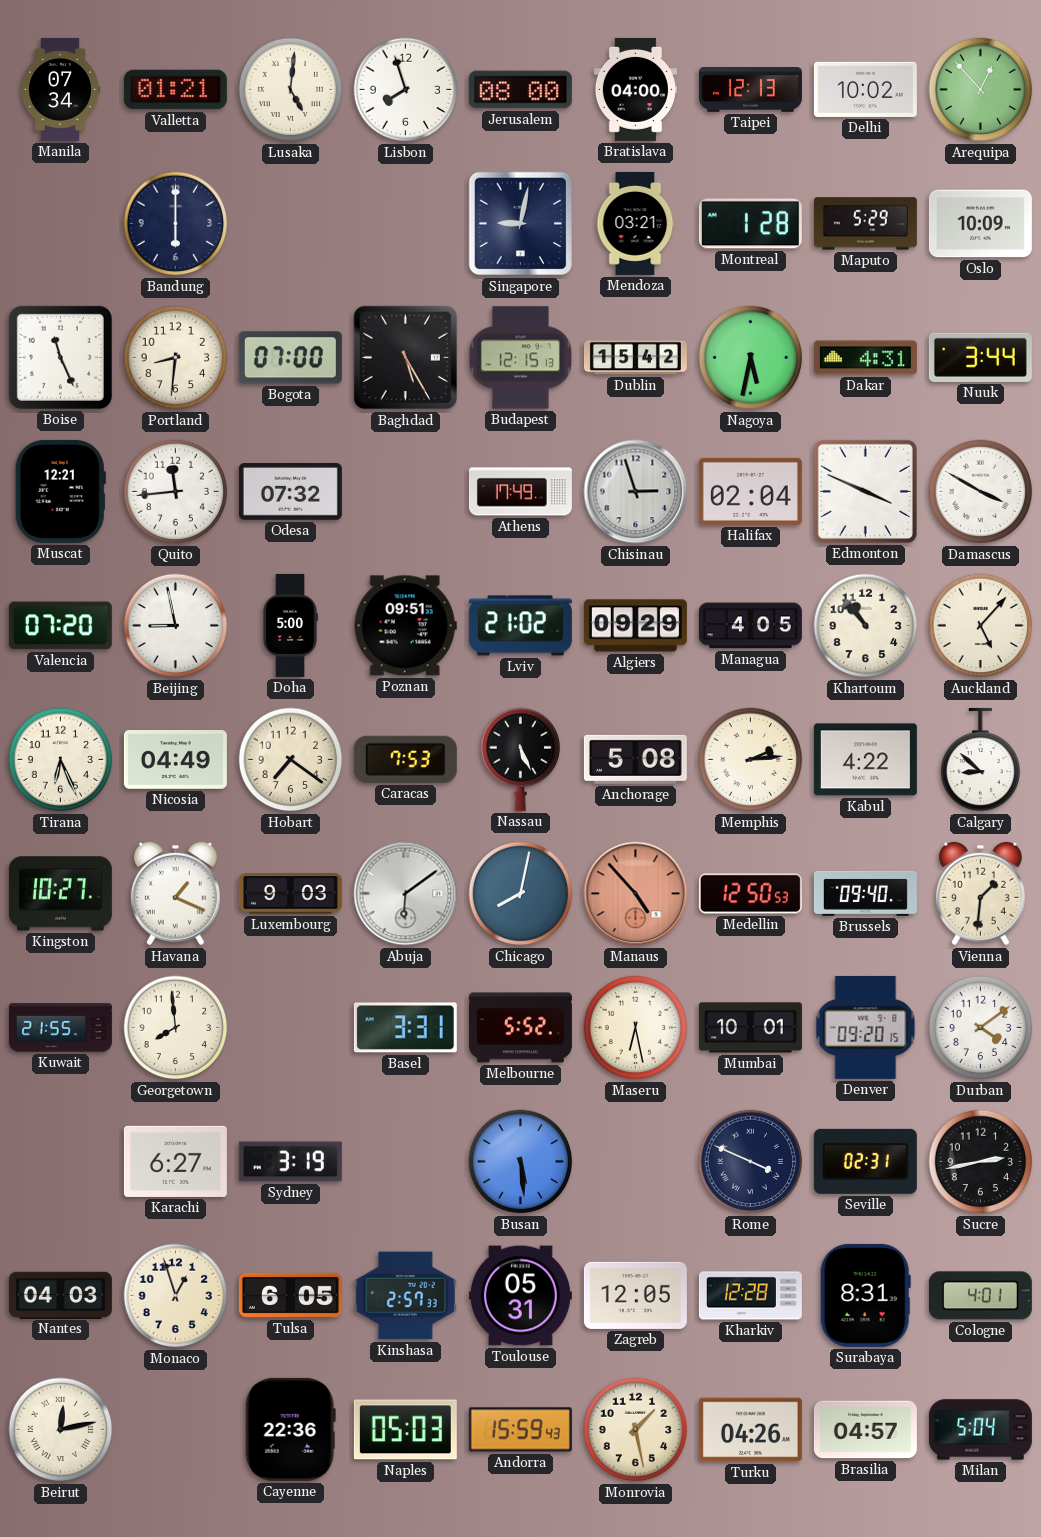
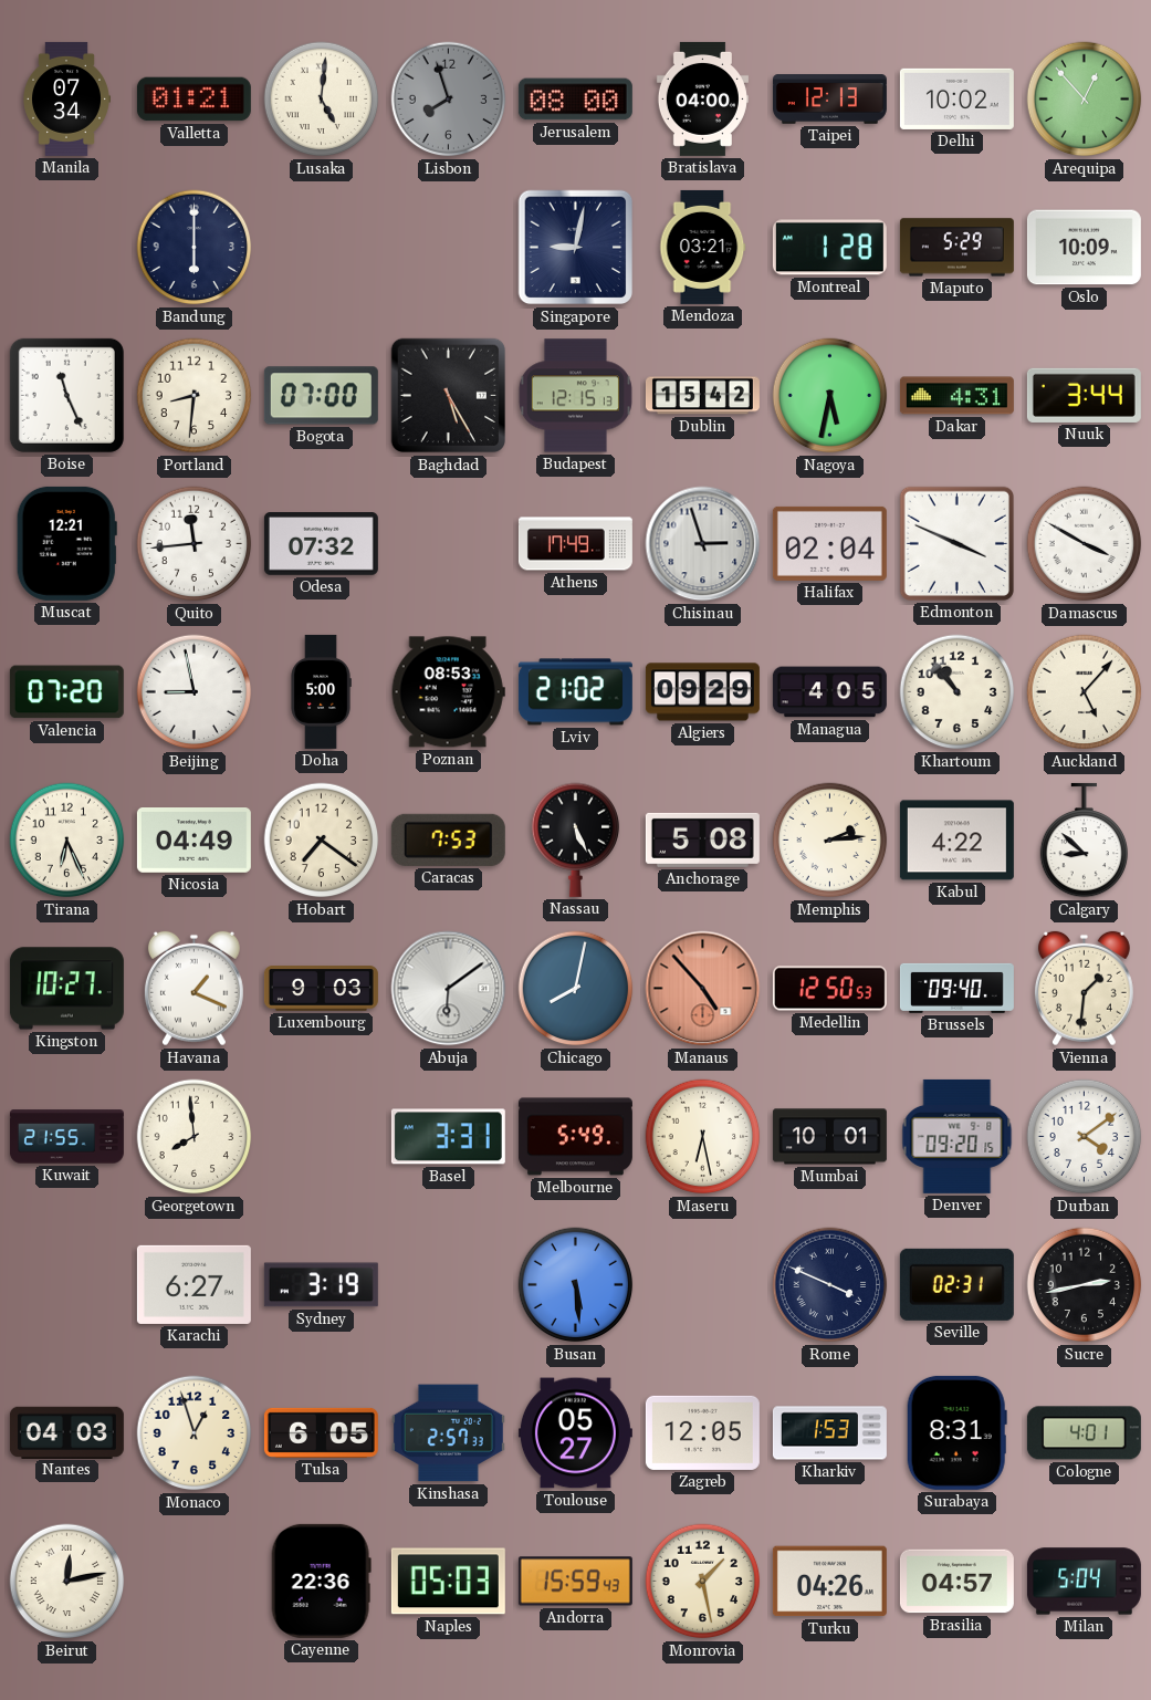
Lisbon dial: white -> grey
Poznan: 09:51 -> 08:53
Melbourne: 5:52 -> 5:49
Toulouse: 05:31 -> 05:27
Kharkiv: 12:28 -> 1:53
